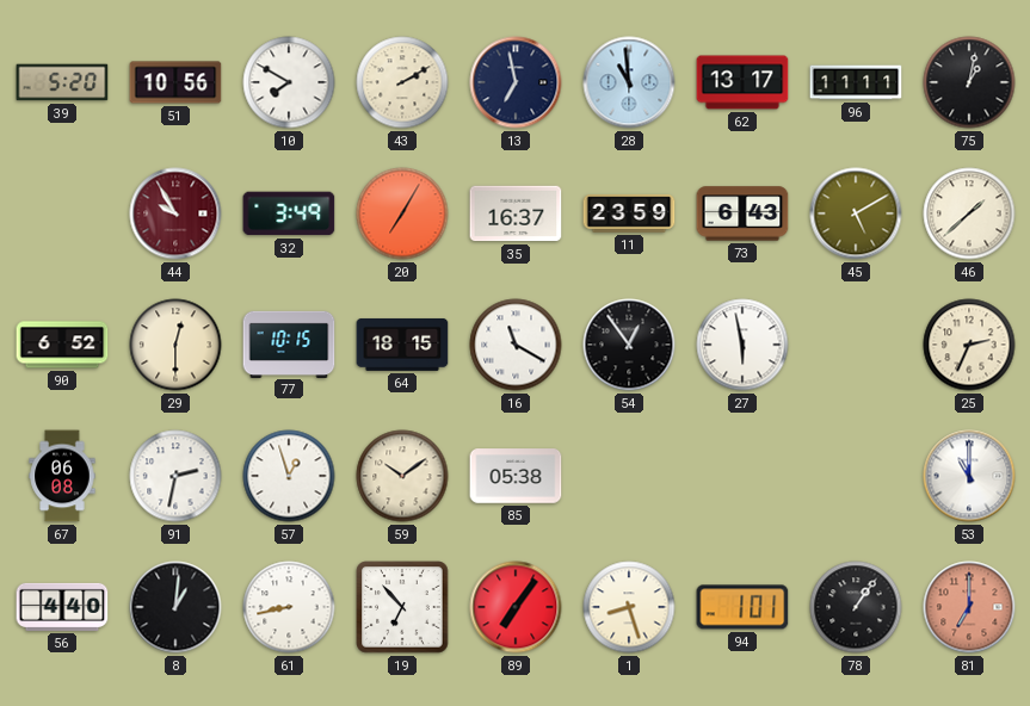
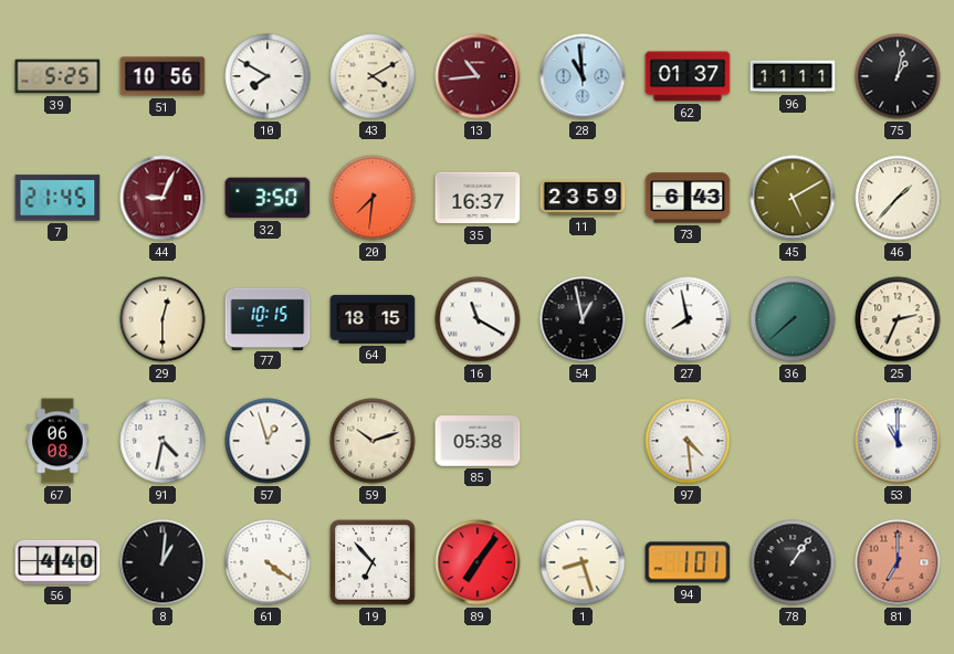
39: 5:20 -> 5:25
43: 2:10 -> 4:10
13: 6:58 -> 10:44
13 dial: navy -> burgundy
62: 13:17 -> 01:37
7: none -> 21:45
44: 9:55 -> 9:04
32: 3:49 -> 3:50
20: 7:05 -> 7:31
46: 1:38 -> 1:37
90: 6:52 -> none
54: 12:54 -> 12:58
27: 5:58 -> 7:58
36: none -> 7:38
91: 2:32 -> 4:32
59: 10:09 -> 10:12
97: none -> 4:29
61: 8:43 -> 4:21
